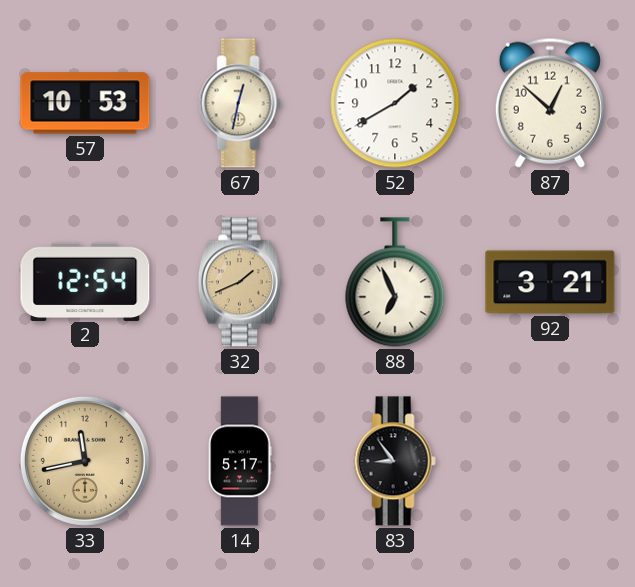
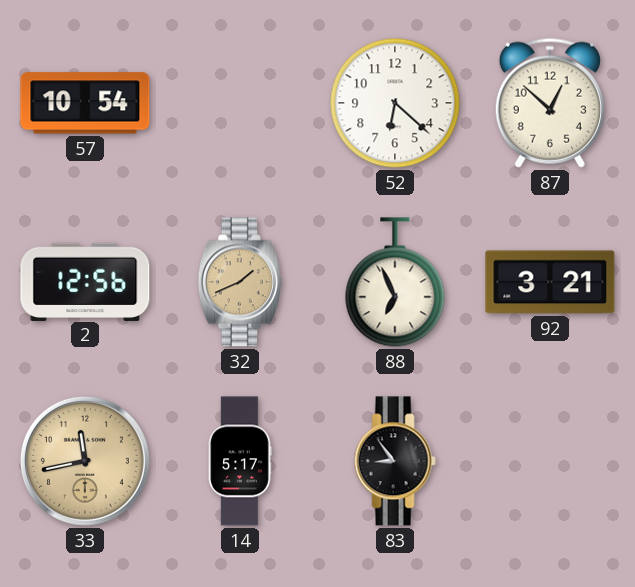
57: 10:53 -> 10:54
67: 12:32 -> none
52: 1:40 -> 6:22
2: 12:54 -> 12:56
